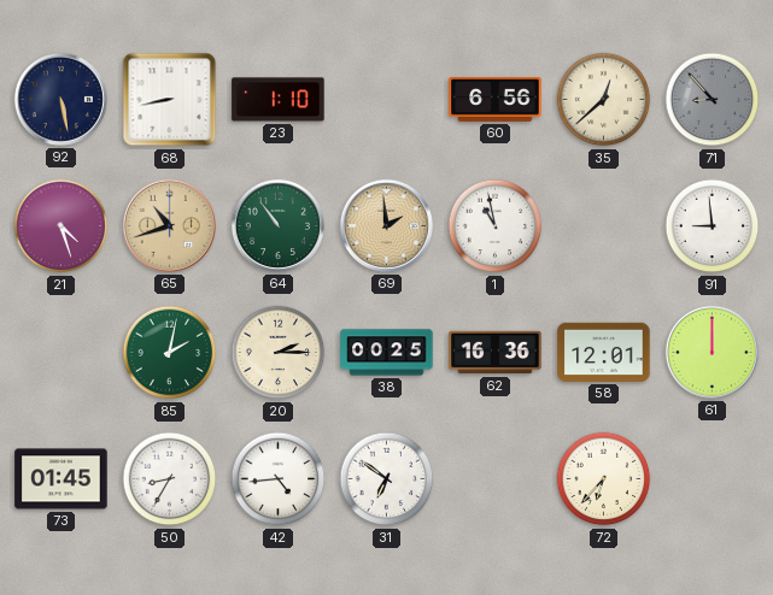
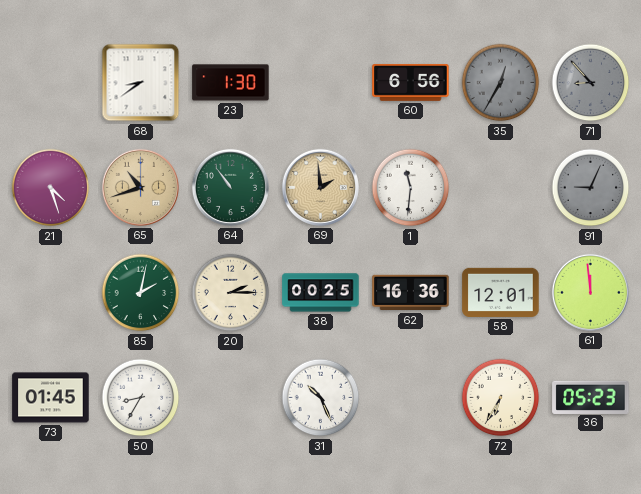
92: 5:28 -> none
68: 8:43 -> 8:39
23: 1:10 -> 1:30
35: 12:38 -> 12:35
35 dial: cream -> grey
1: 10:58 -> 11:31
91: 8:59 -> 9:04
91 dial: white -> grey
61: 12:00 -> 11:59
42: 4:44 -> none
31: 6:51 -> 10:26
72: 6:37 -> 6:35
36: none -> 05:23
